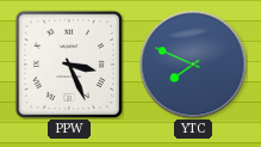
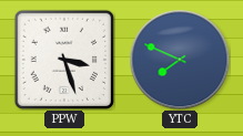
PPW: 3:26 -> 3:27
